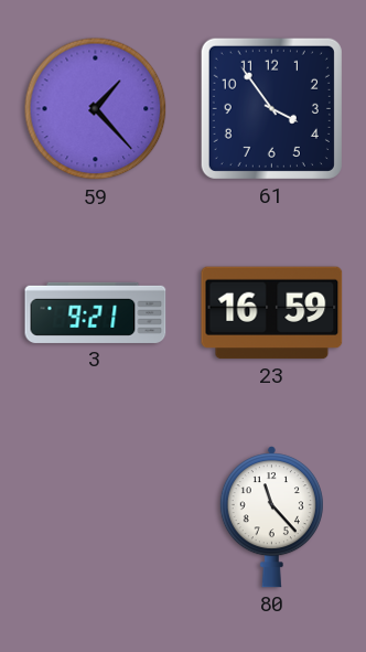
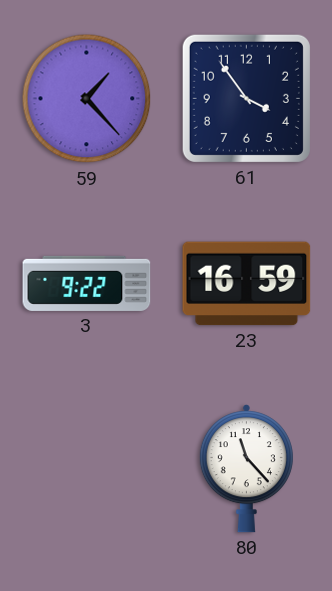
3: 9:21 -> 9:22
